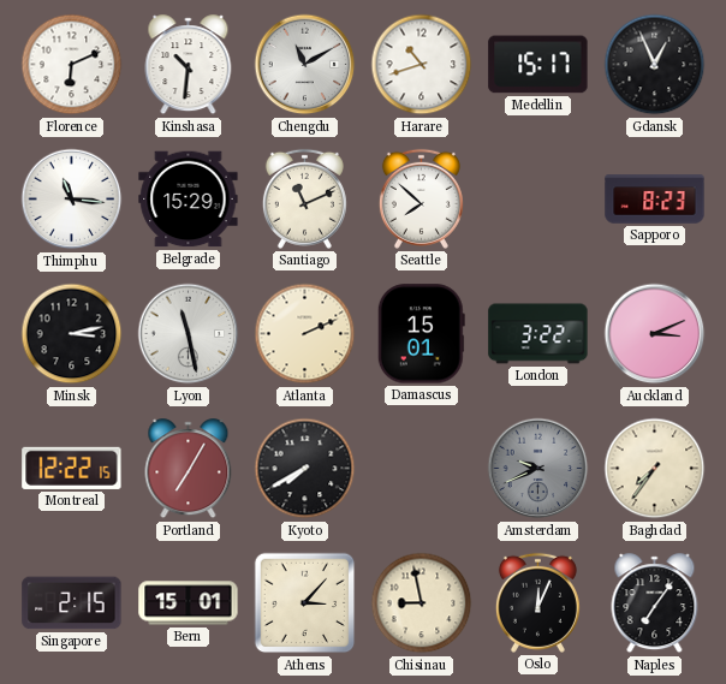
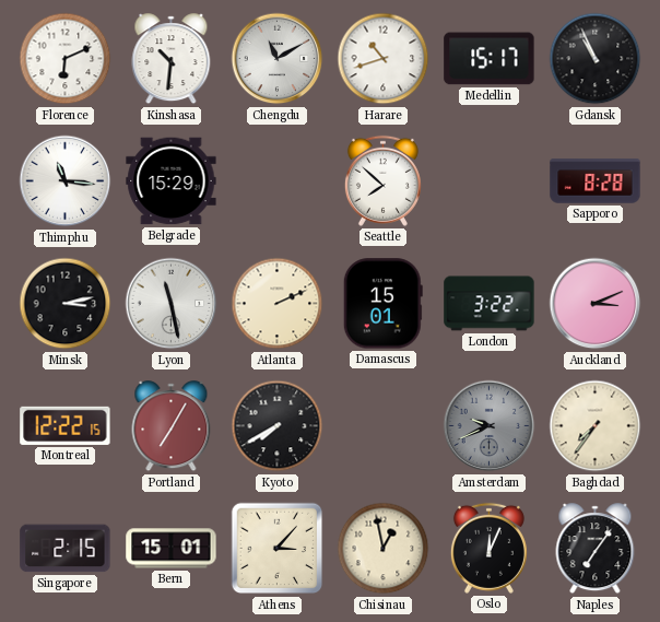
Gdansk: 12:56 -> 10:56
Santiago: 11:11 -> none
Sapporo: 8:23 -> 8:28
Chisinau: 8:58 -> 12:58
